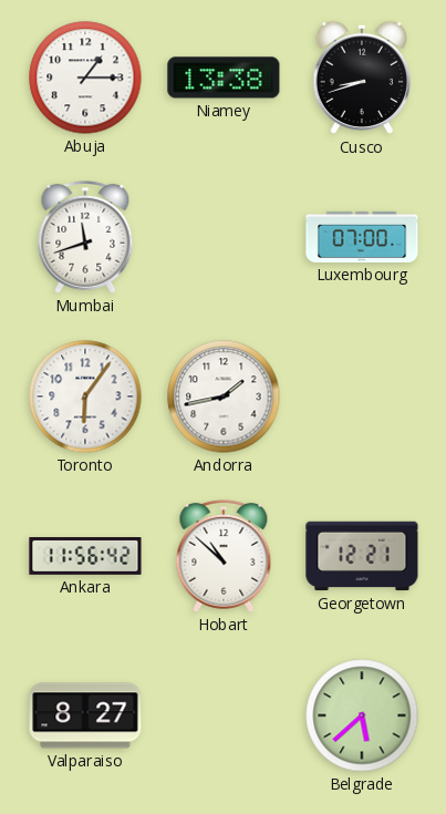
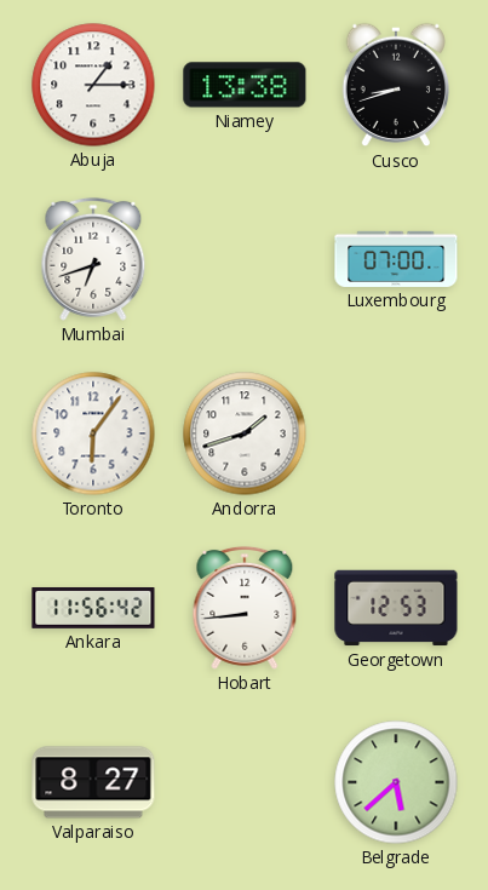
Mumbai: 11:42 -> 6:42
Andorra: 1:43 -> 1:42
Hobart: 10:52 -> 8:44
Georgetown: 12:21 -> 12:53
